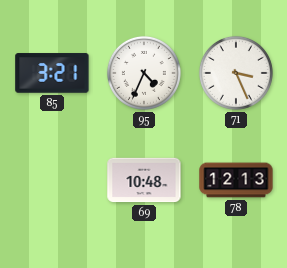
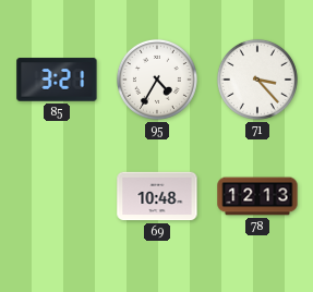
95: 4:34 -> 4:35
71: 3:26 -> 3:23
